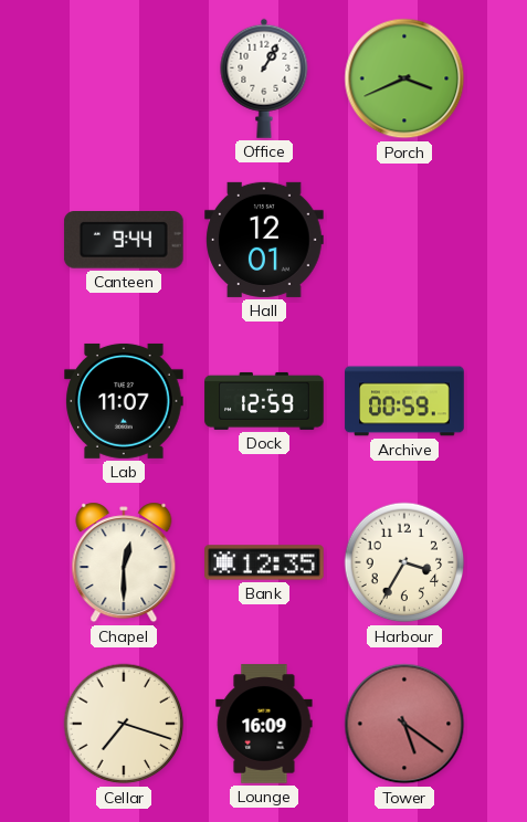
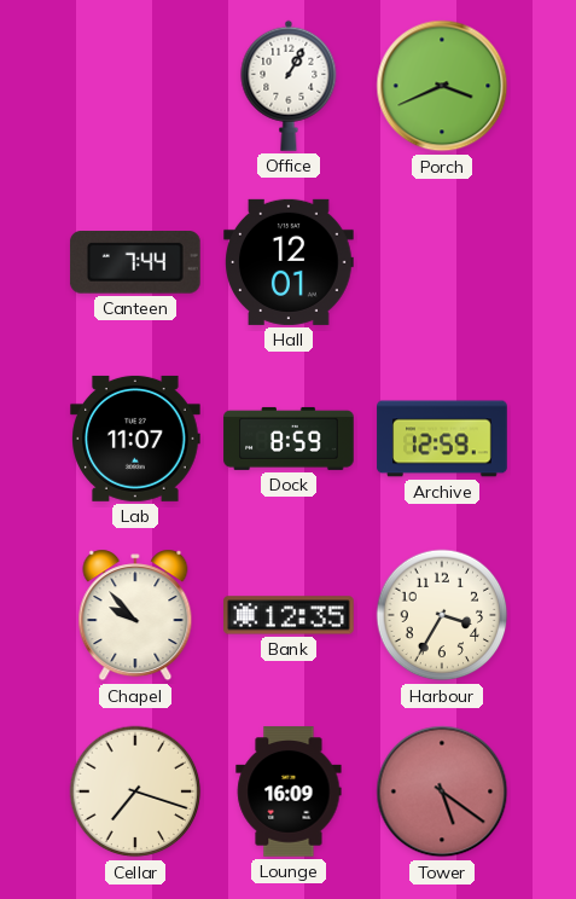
Canteen: 9:44 -> 7:44
Dock: 12:59 -> 8:59
Archive: 00:59 -> 12:59
Chapel: 12:30 -> 9:53
